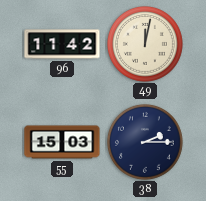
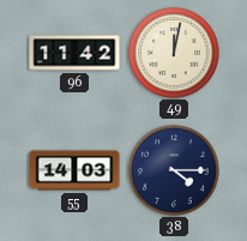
55: 15:03 -> 14:03
38: 2:15 -> 4:15
